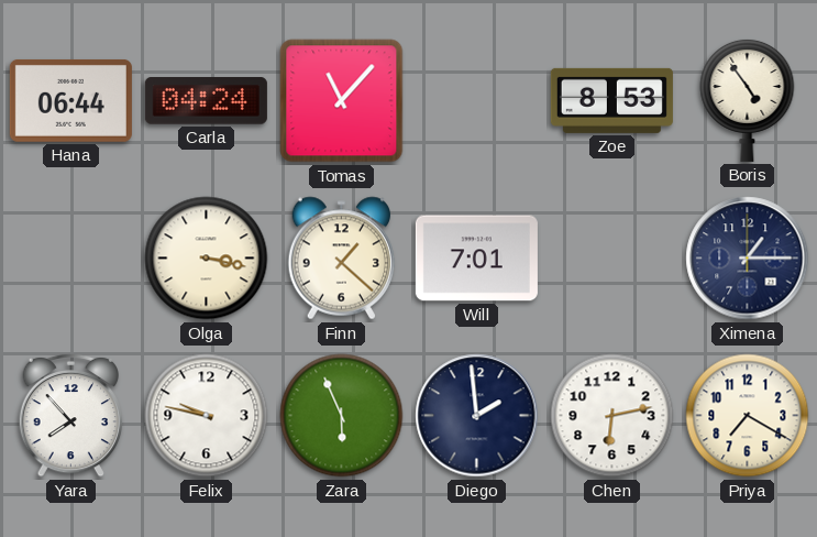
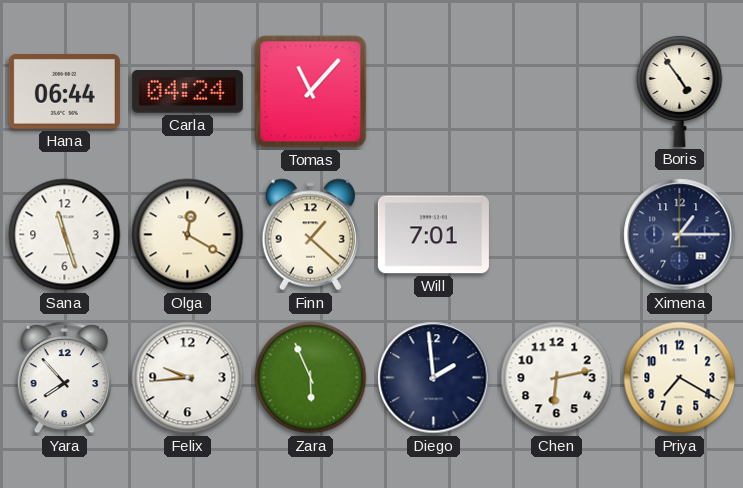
Zoe: 8:53 -> none
Sana: none -> 11:27
Olga: 3:17 -> 12:20
Felix: 9:47 -> 9:44
